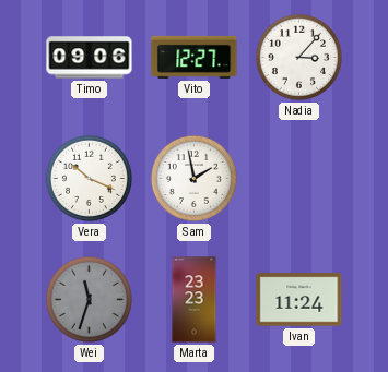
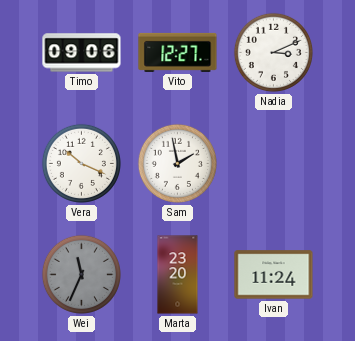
Nadia: 3:07 -> 3:11
Wei: 11:33 -> 11:34
Marta: 23:23 -> 23:20
